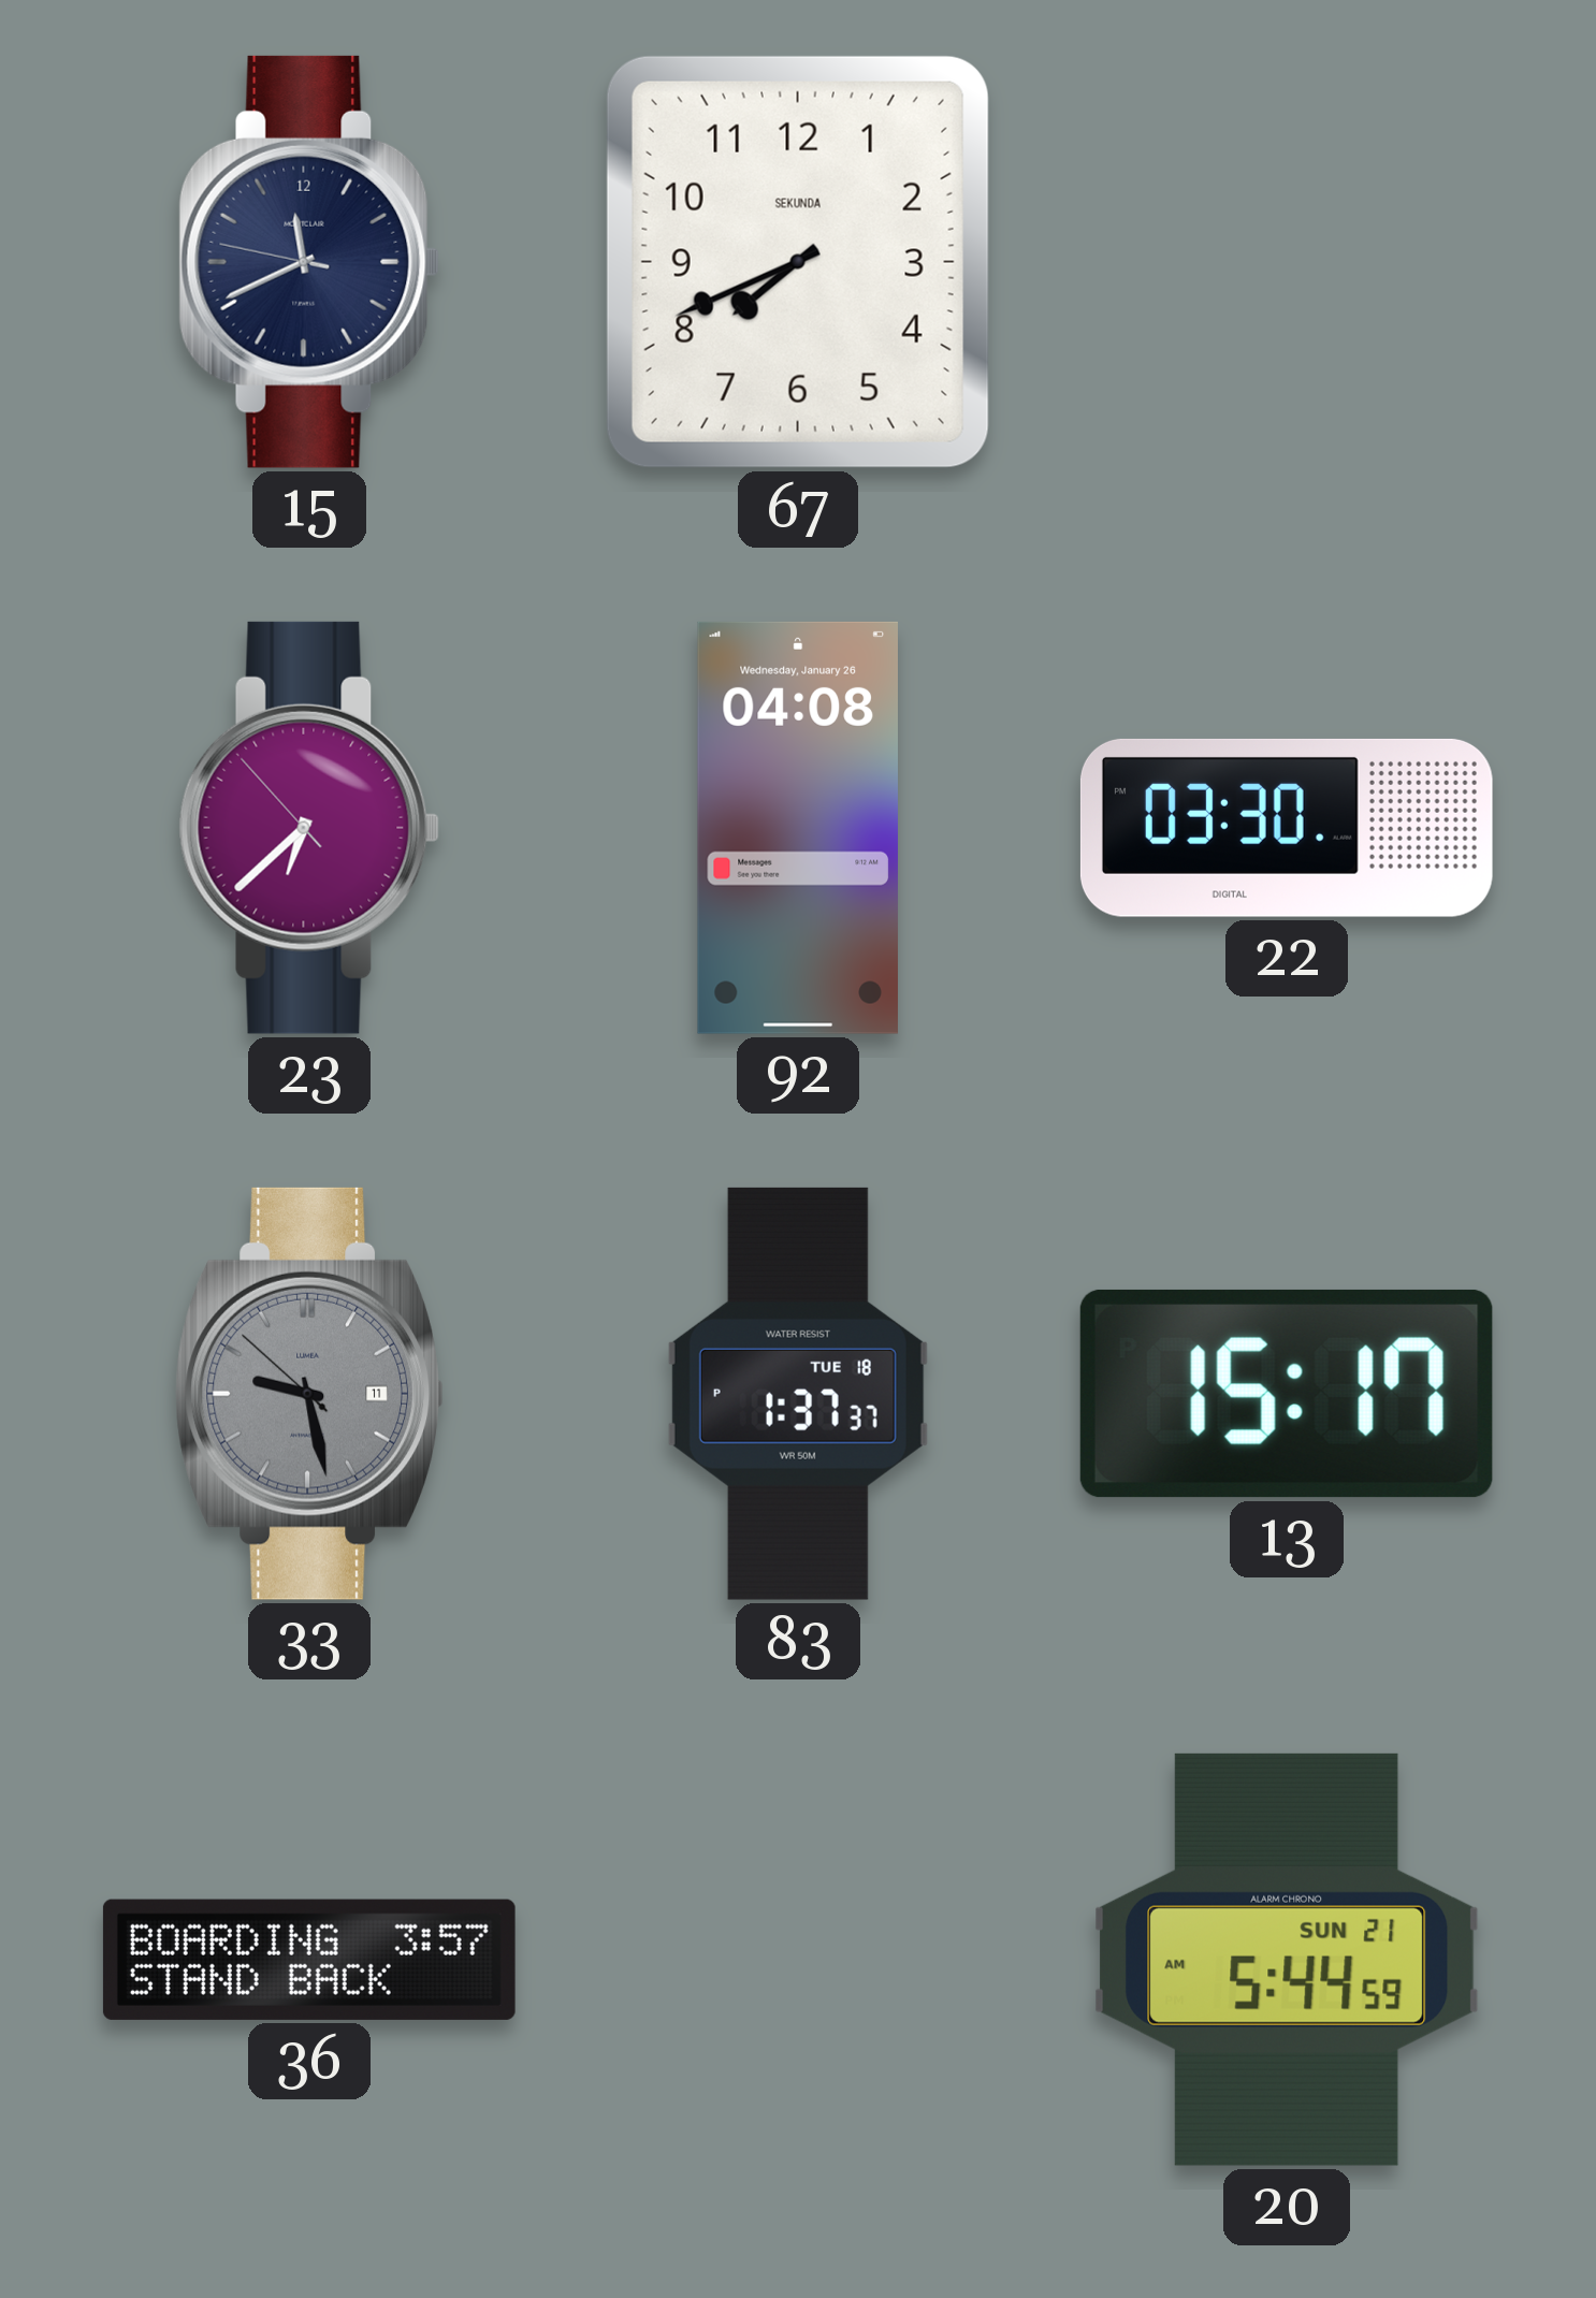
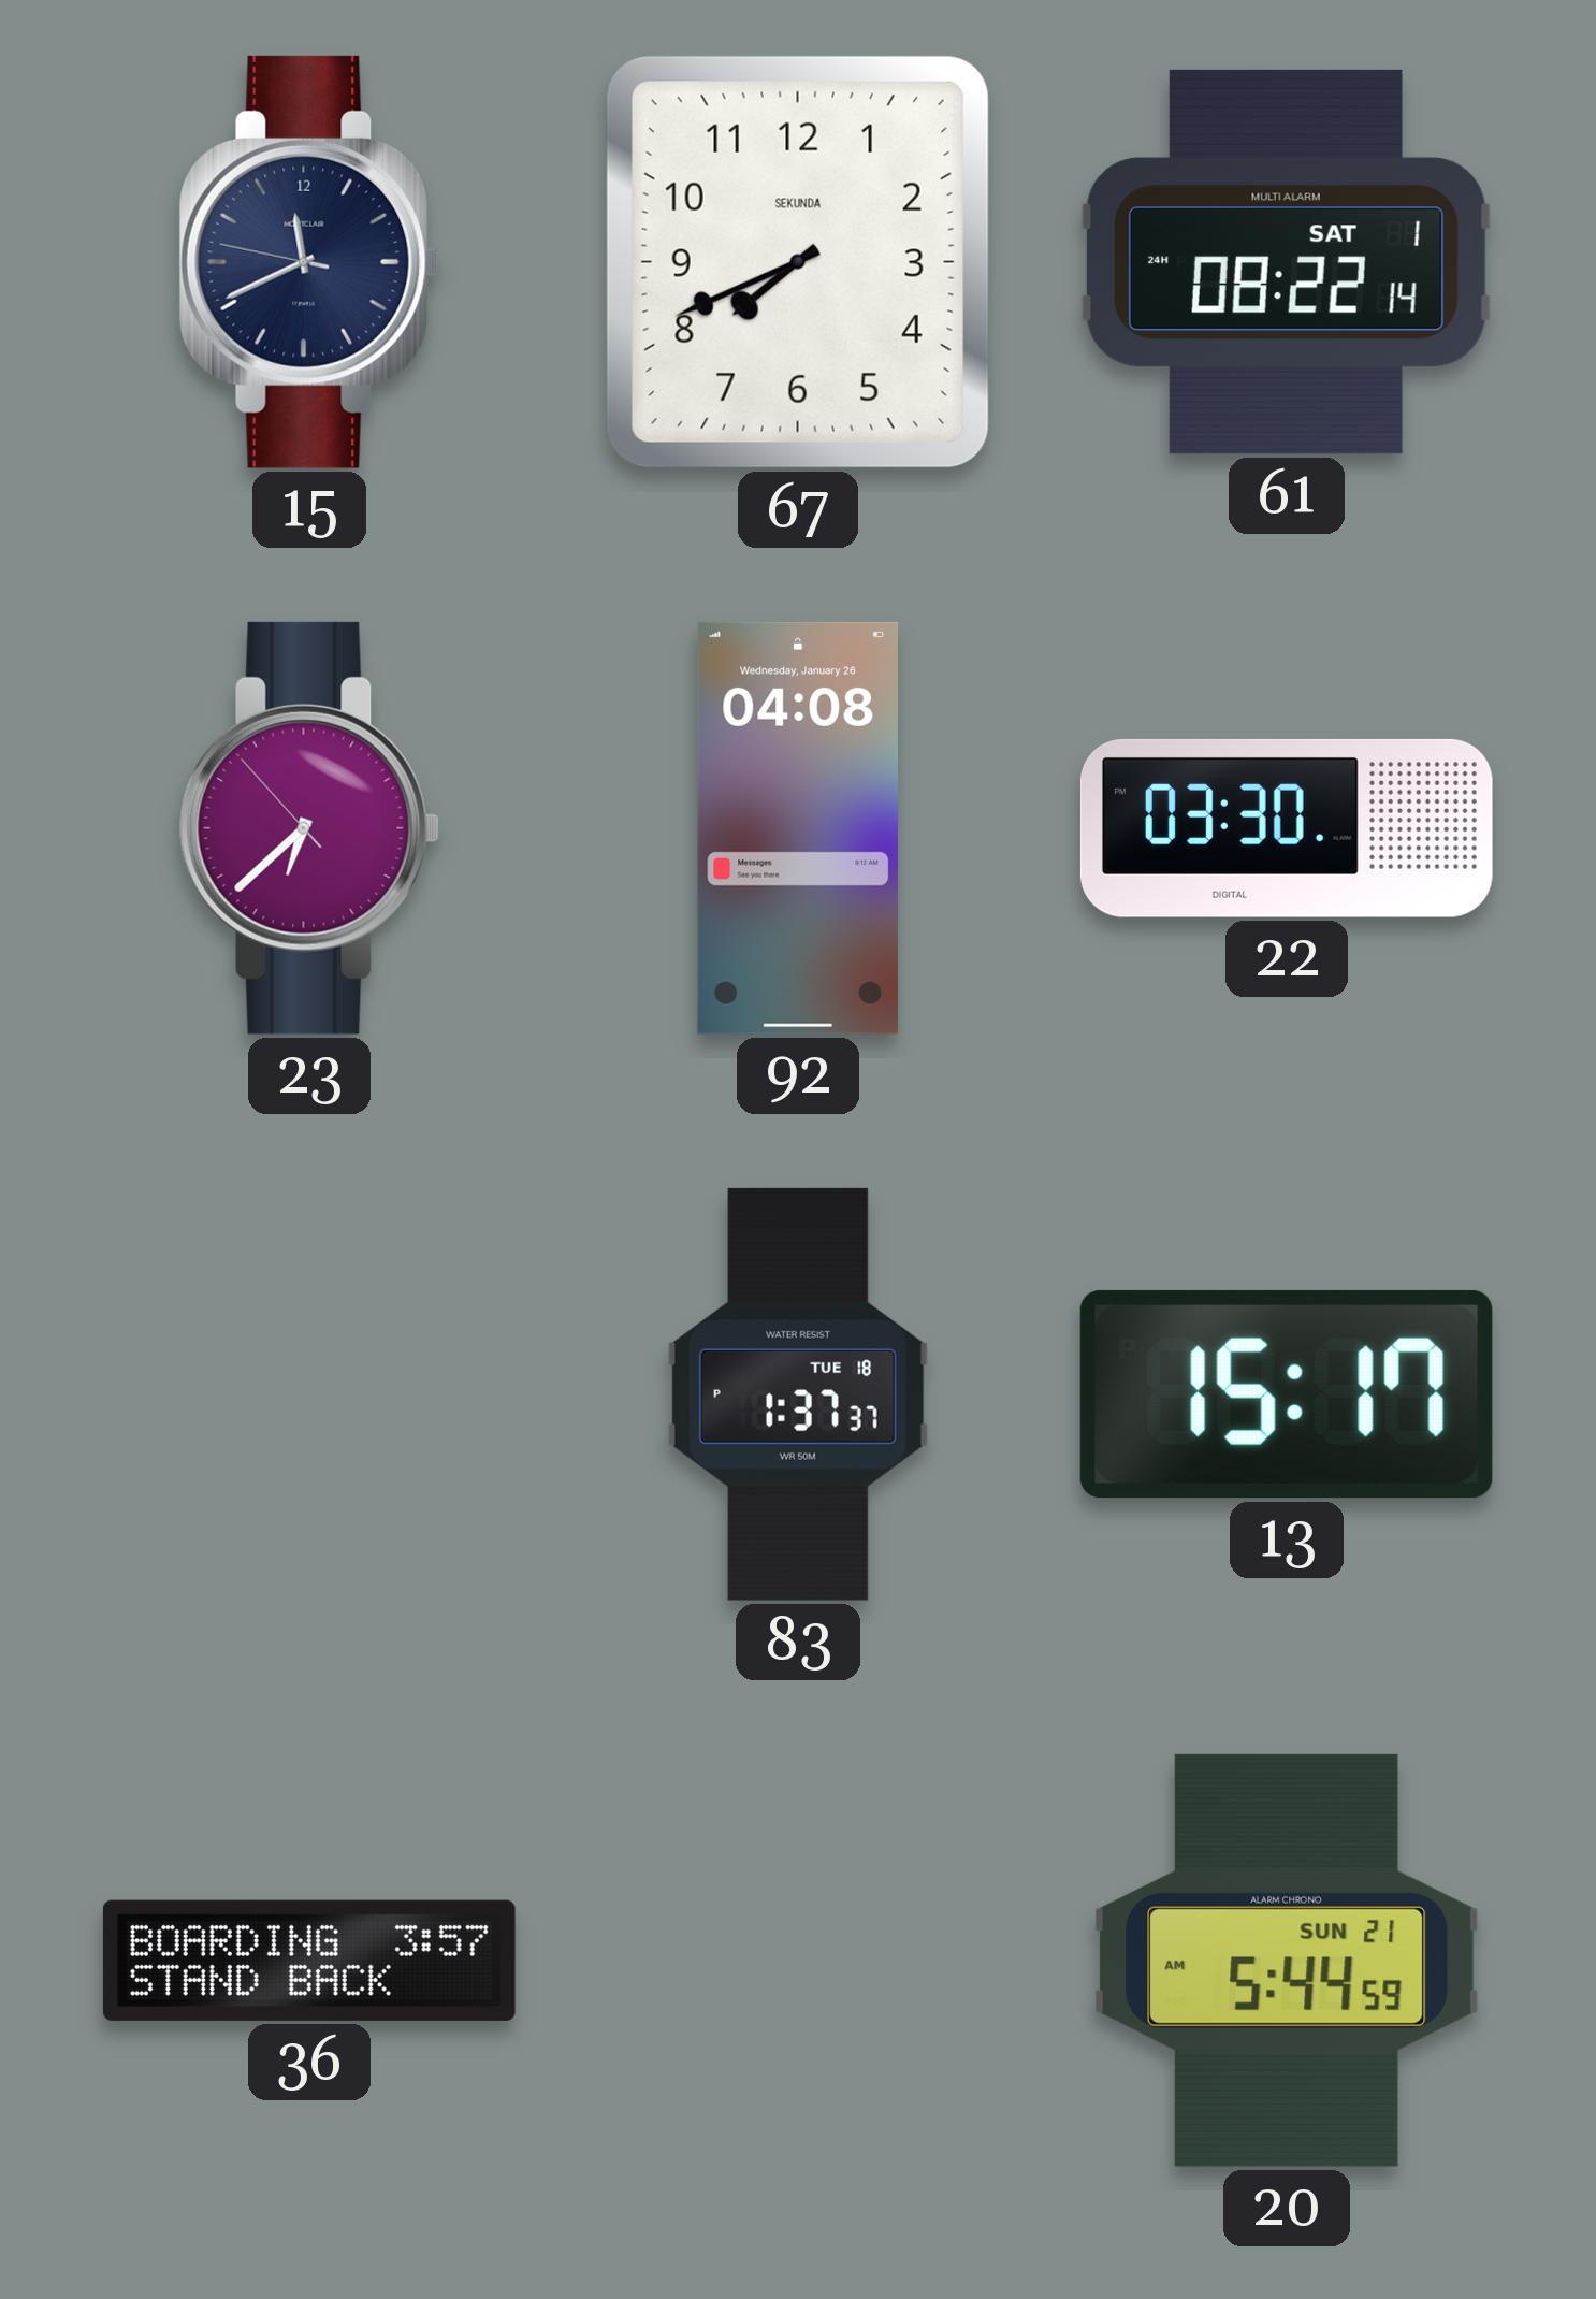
61: none -> 08:22
33: 9:27 -> none
